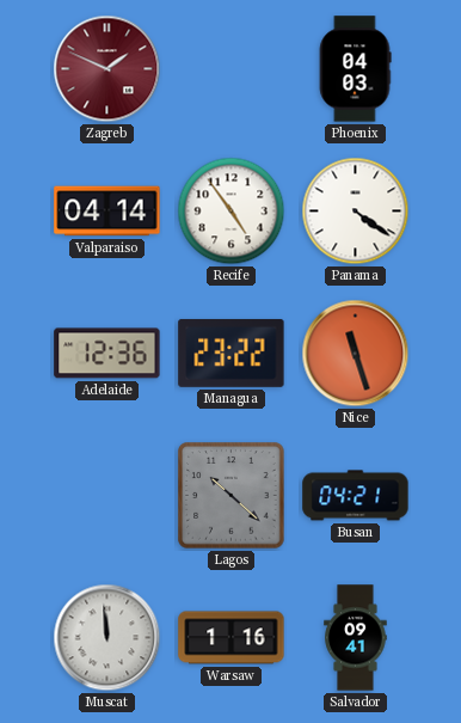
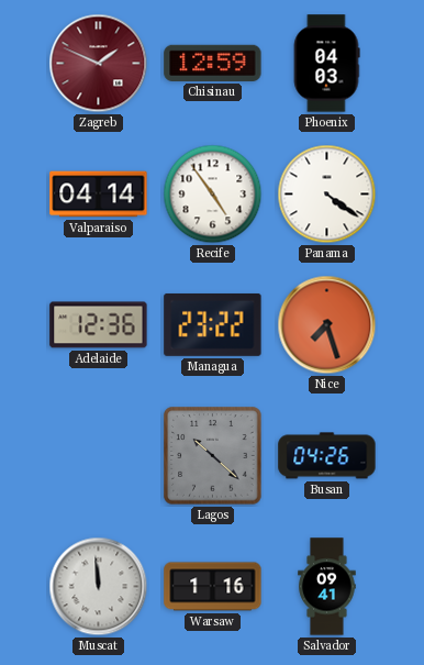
Chisinau: none -> 12:59
Nice: 11:27 -> 7:27
Busan: 04:21 -> 04:26
